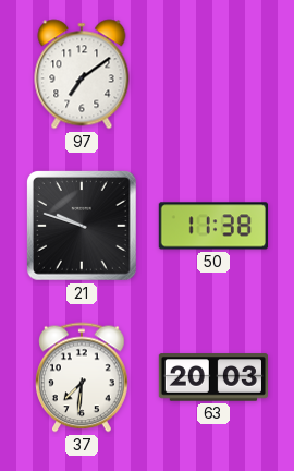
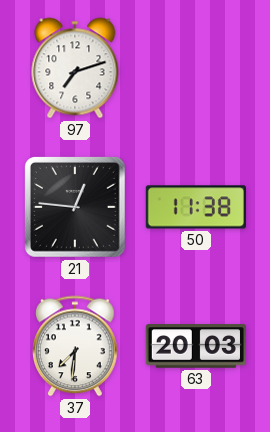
97: 7:09 -> 7:12
21: 9:48 -> 12:46
